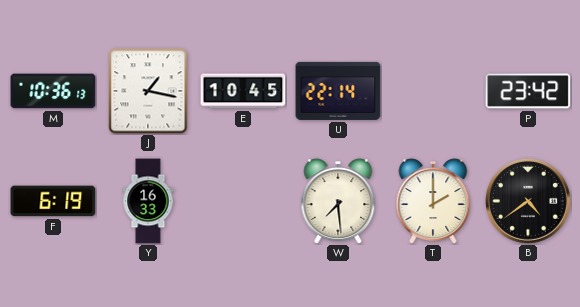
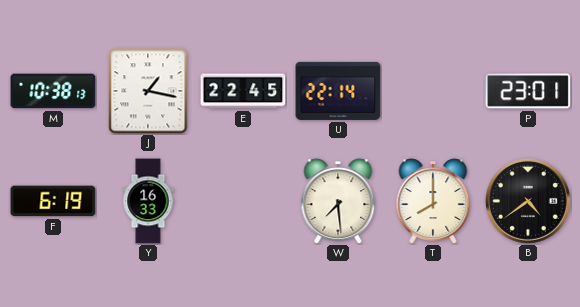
M: 10:36 -> 10:38
E: 10:45 -> 22:45
P: 23:42 -> 23:01
T: 2:00 -> 8:00
